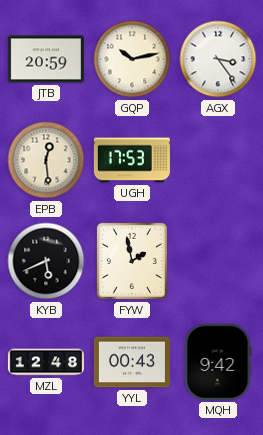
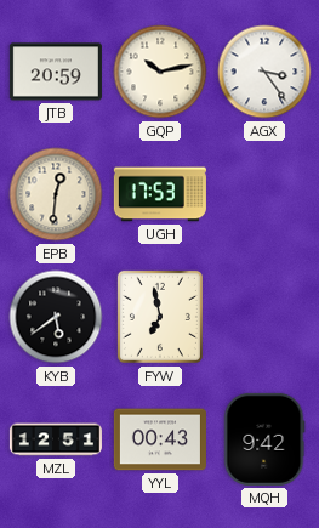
EPB: 12:29 -> 12:31
KYB: 5:41 -> 5:39
FYW: 1:58 -> 6:58
MZL: 12:48 -> 12:51
